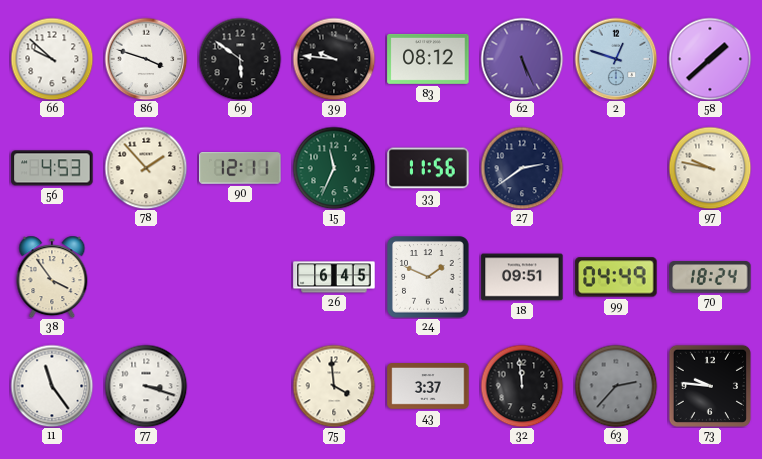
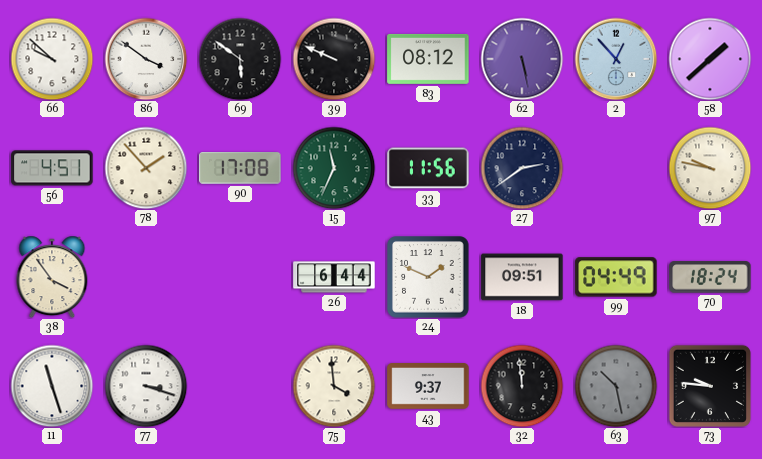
86: 3:48 -> 3:51
39: 9:46 -> 9:49
62: 5:26 -> 5:28
2: 12:48 -> 12:53
56: 4:53 -> 4:51
90: 12:11 -> 17:08
26: 6:45 -> 6:44
11: 11:24 -> 11:27
43: 3:37 -> 9:37
63: 2:37 -> 10:28
